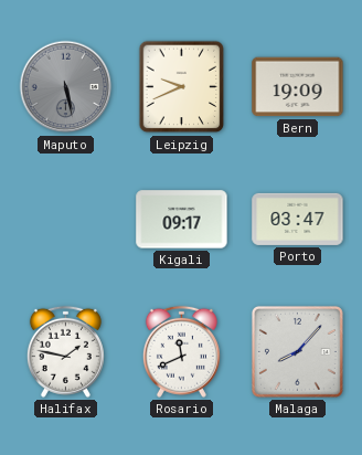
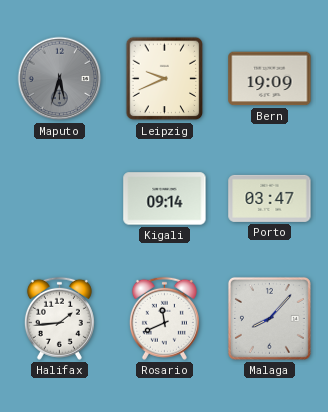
Maputo: 5:28 -> 5:33
Kigali: 09:17 -> 09:14
Halifax: 1:47 -> 1:44
